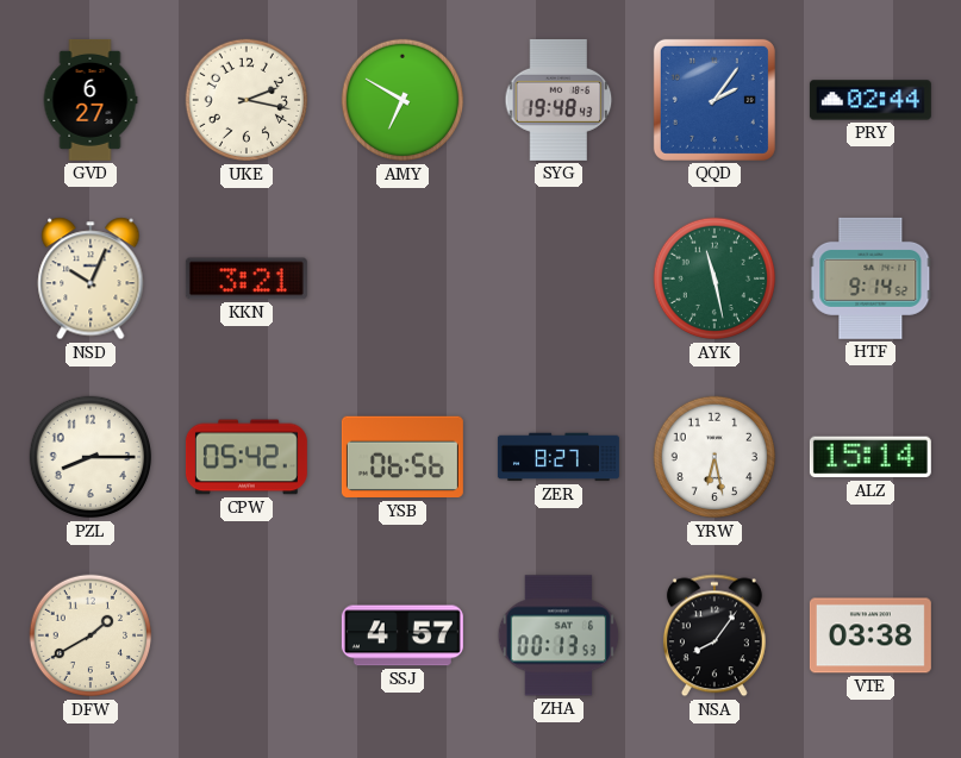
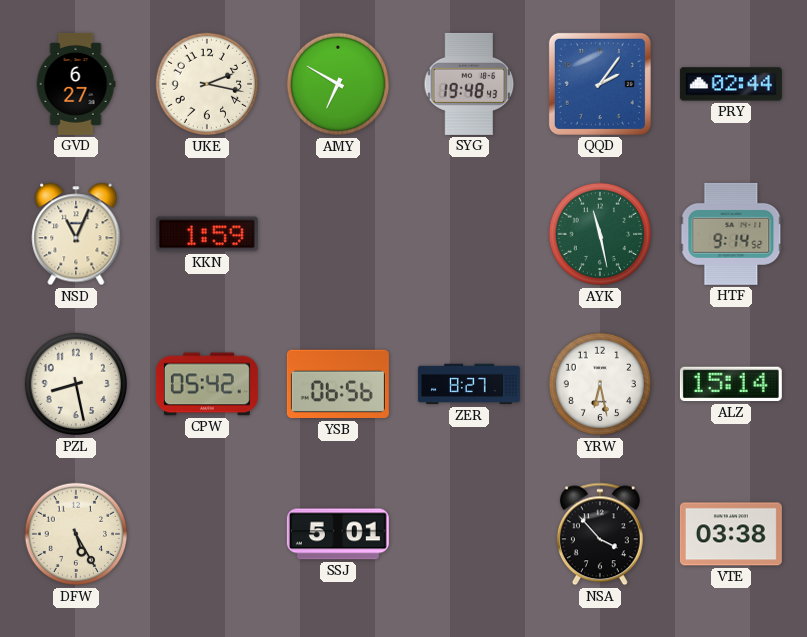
NSD: 10:04 -> 11:04
KKN: 3:21 -> 1:59
PZL: 8:15 -> 8:28
DFW: 1:40 -> 5:25
SSJ: 4:57 -> 5:01
ZHA: 00:13 -> none
NSA: 8:06 -> 3:53
